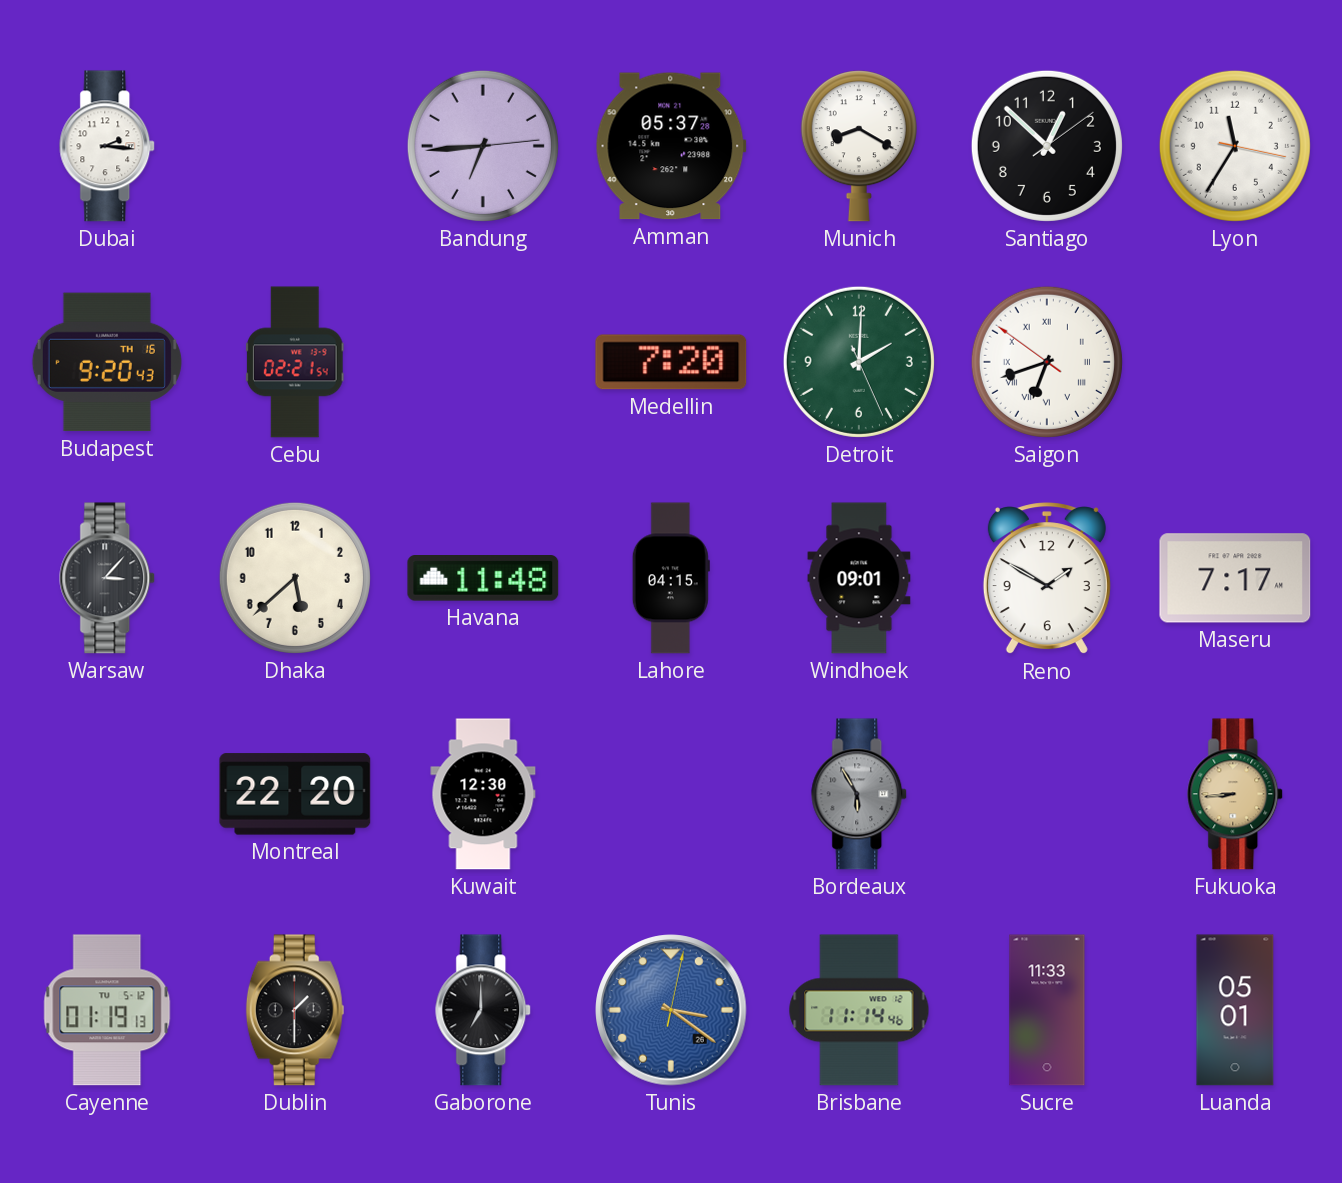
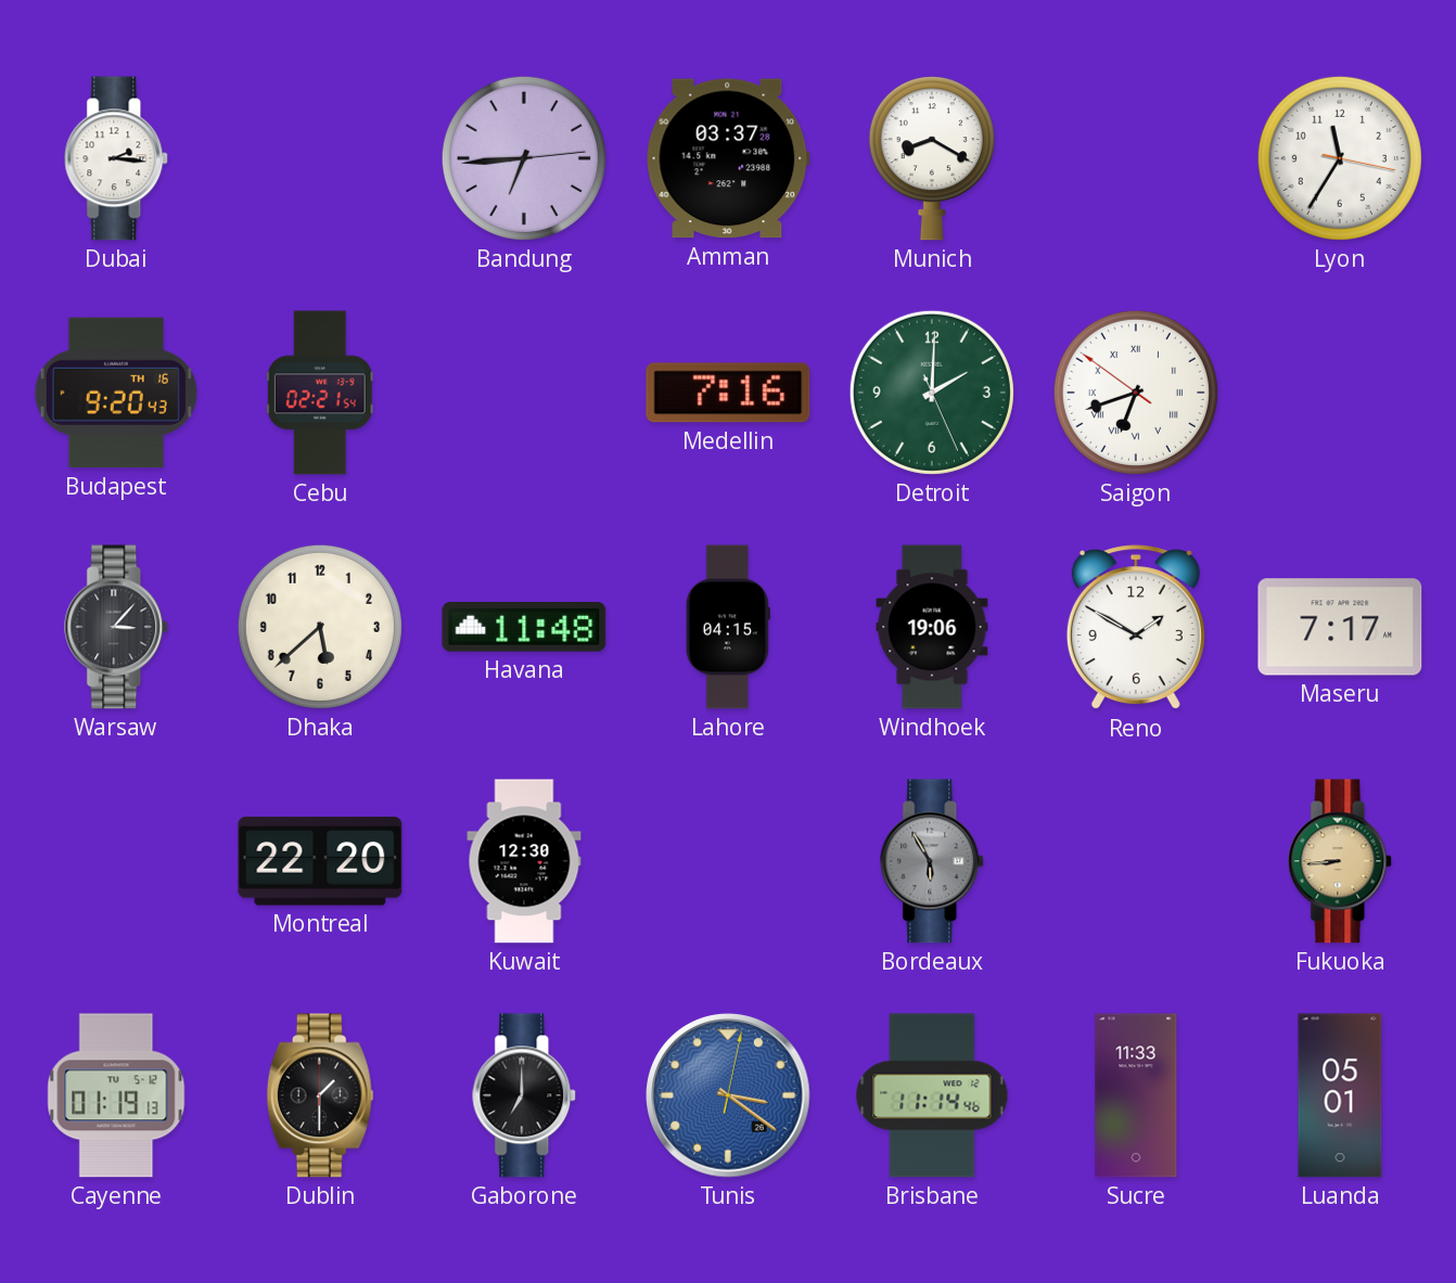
Amman: 05:37 -> 03:37
Santiago: 12:52 -> none
Medellin: 7:20 -> 7:16
Windhoek: 09:01 -> 19:06
